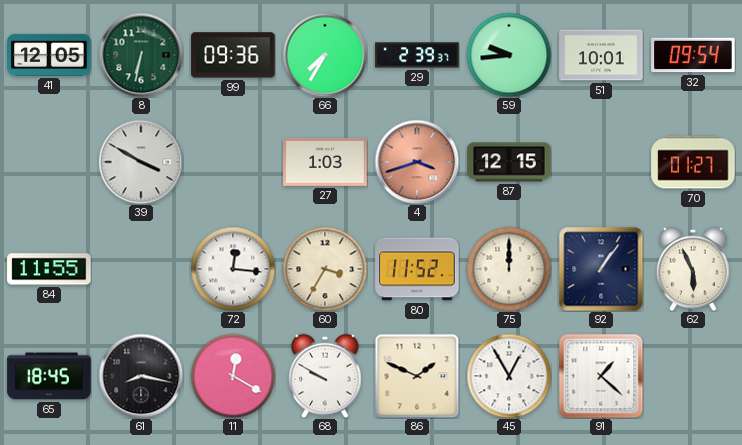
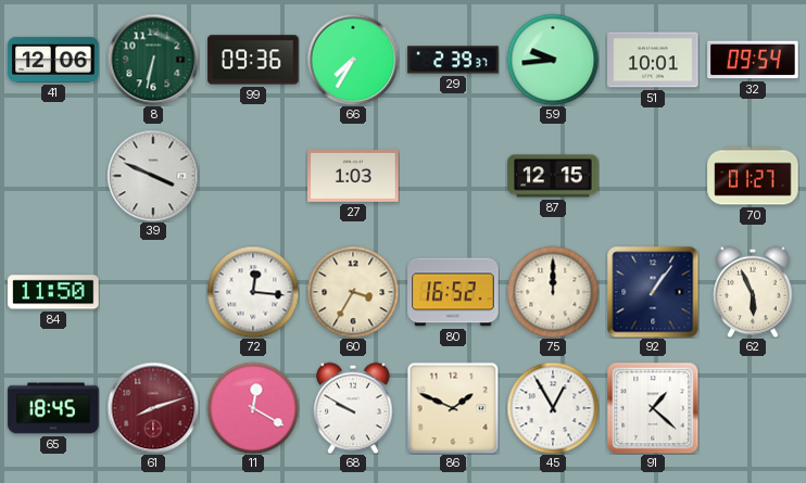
41: 12:05 -> 12:06
39: 3:50 -> 3:49
4: 3:42 -> none
84: 11:55 -> 11:50
80: 11:52 -> 16:52
61: 8:17 -> 8:12
61 dial: black -> burgundy
